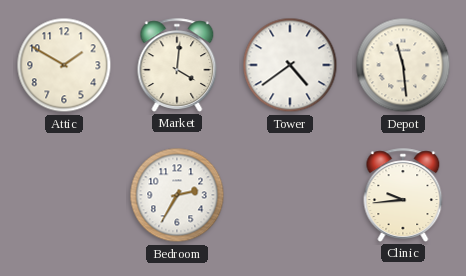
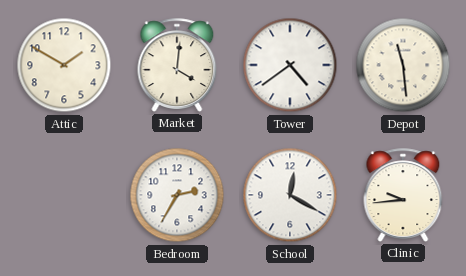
School: none -> 12:20
